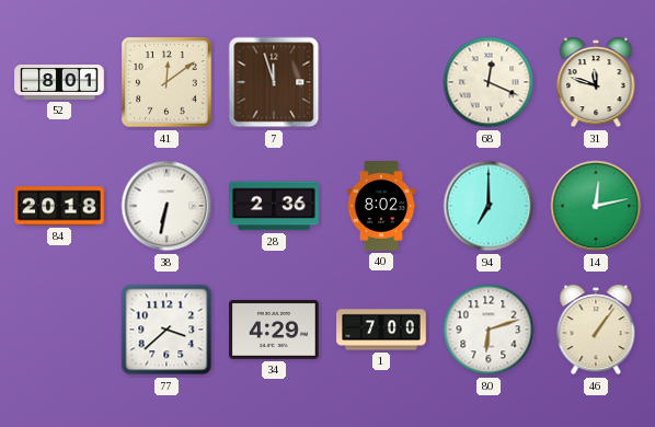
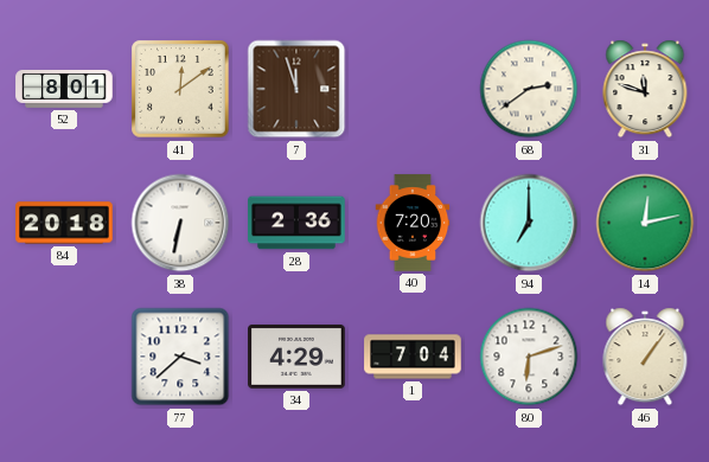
68: 12:19 -> 2:39
40: 8:02 -> 7:20
1: 7:00 -> 7:04
